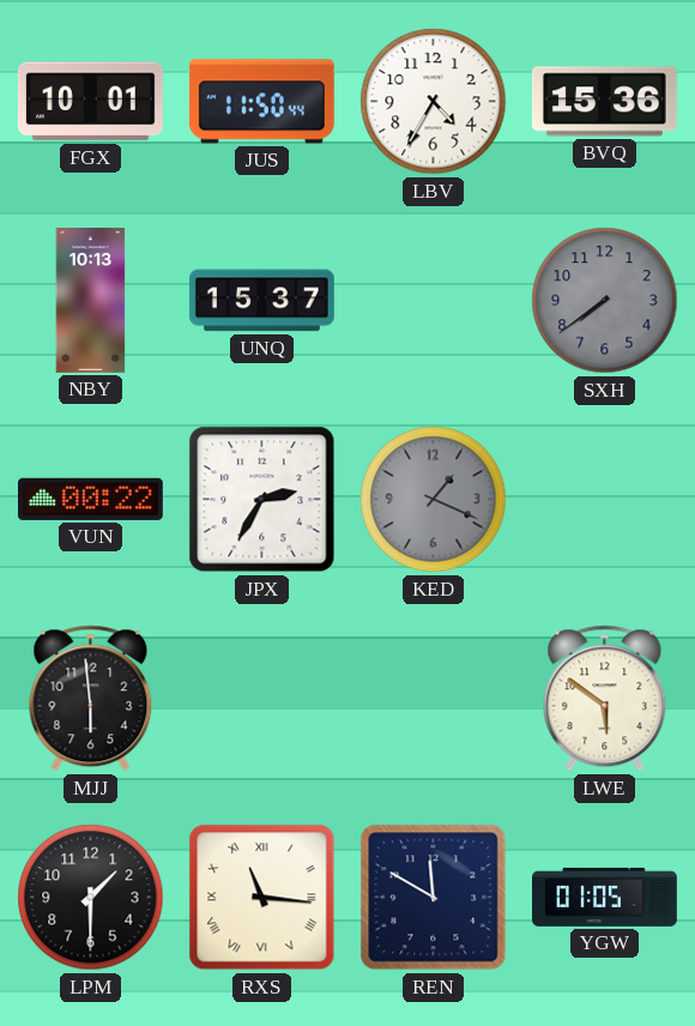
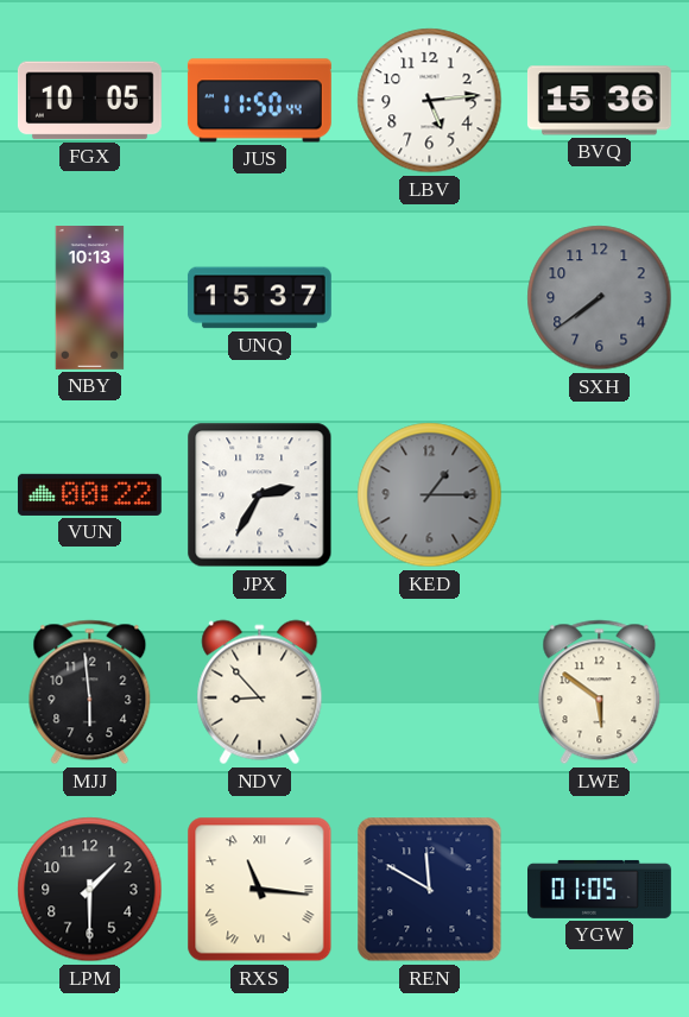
FGX: 10:01 -> 10:05
LBV: 4:35 -> 5:14
KED: 1:19 -> 1:15
NDV: none -> 8:53
